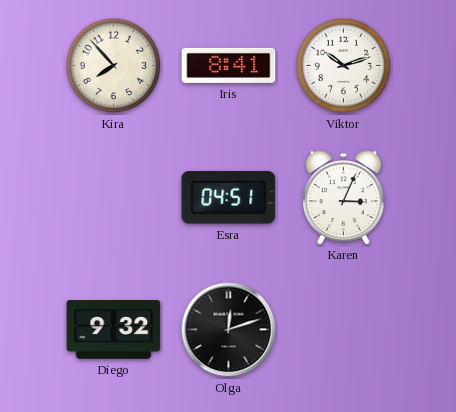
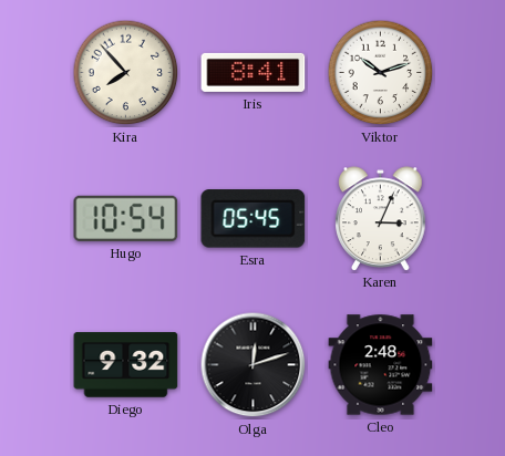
Hugo: none -> 10:54
Esra: 04:51 -> 05:45
Cleo: none -> 2:48
